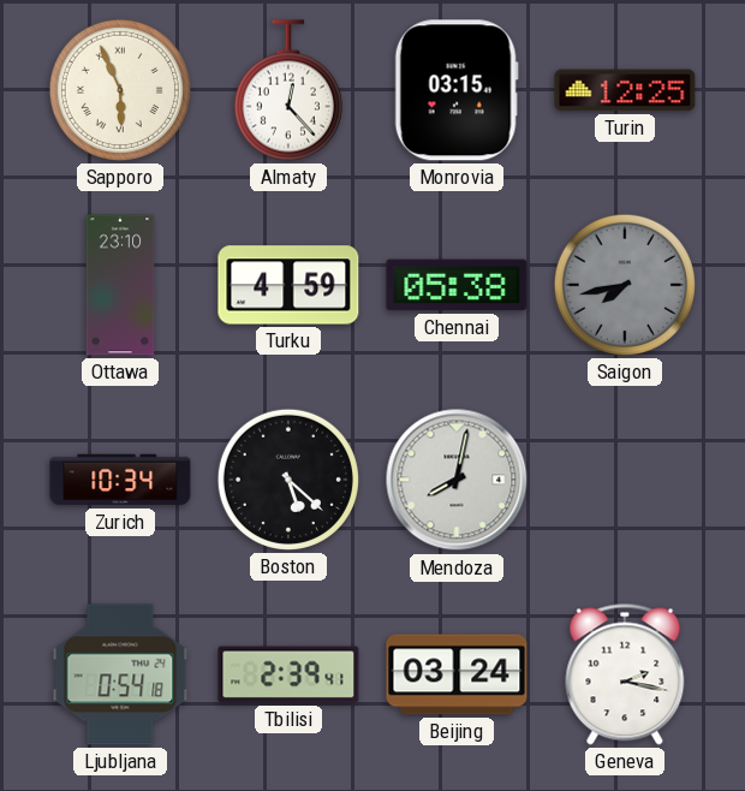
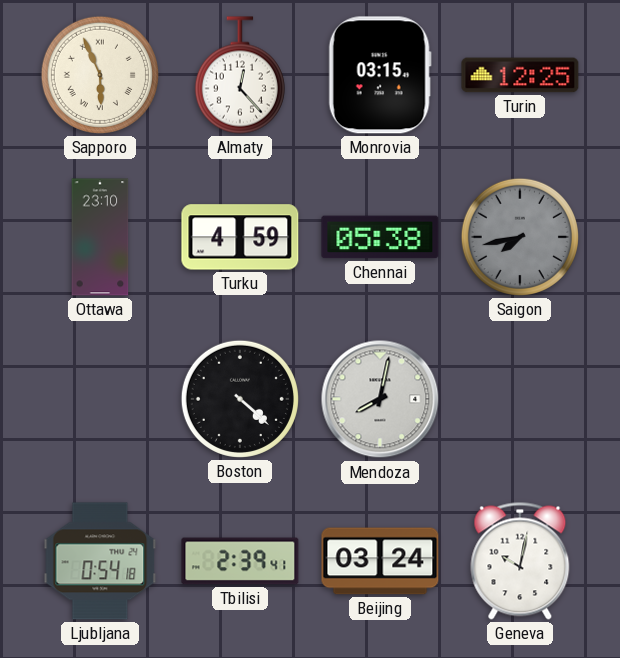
Zurich: 10:34 -> none
Boston: 5:22 -> 4:22
Geneva: 2:17 -> 10:02
